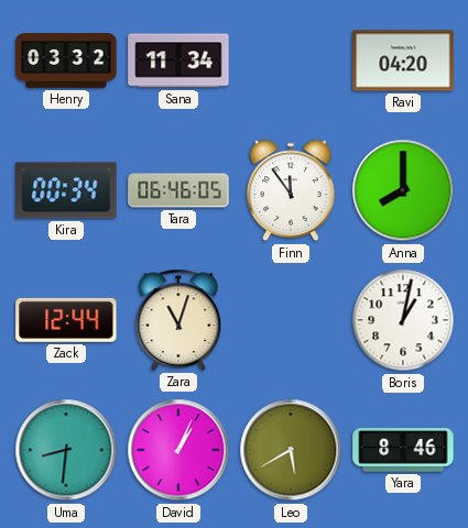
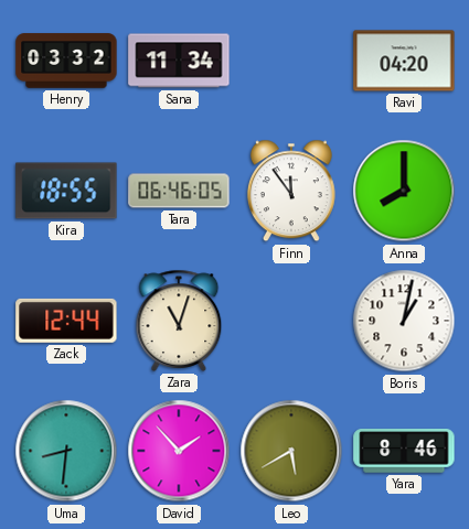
Kira: 00:34 -> 18:55
David: 1:04 -> 1:53
